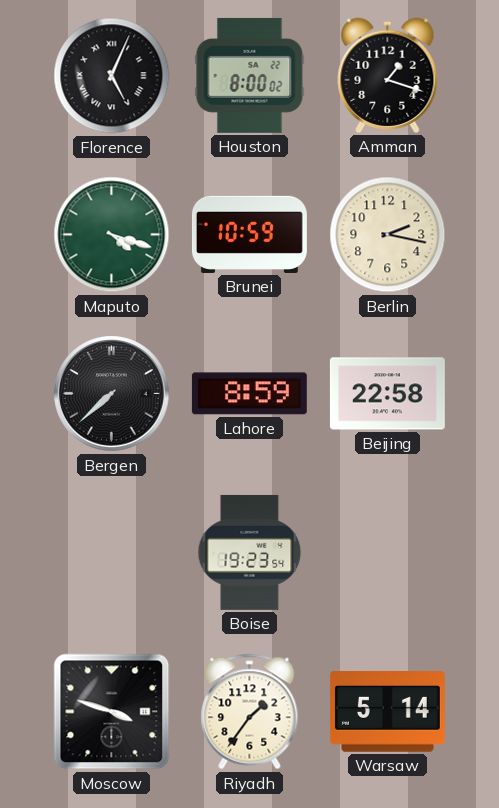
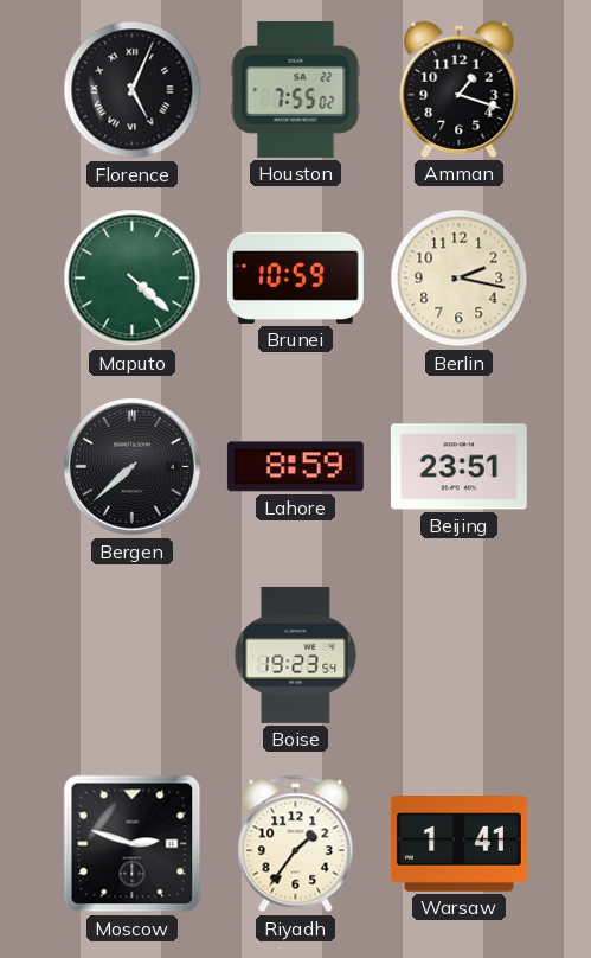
Houston: 8:00 -> 7:55
Maputo: 4:18 -> 4:22
Beijing: 22:58 -> 23:51
Moscow: 3:48 -> 2:48
Warsaw: 5:14 -> 1:41
